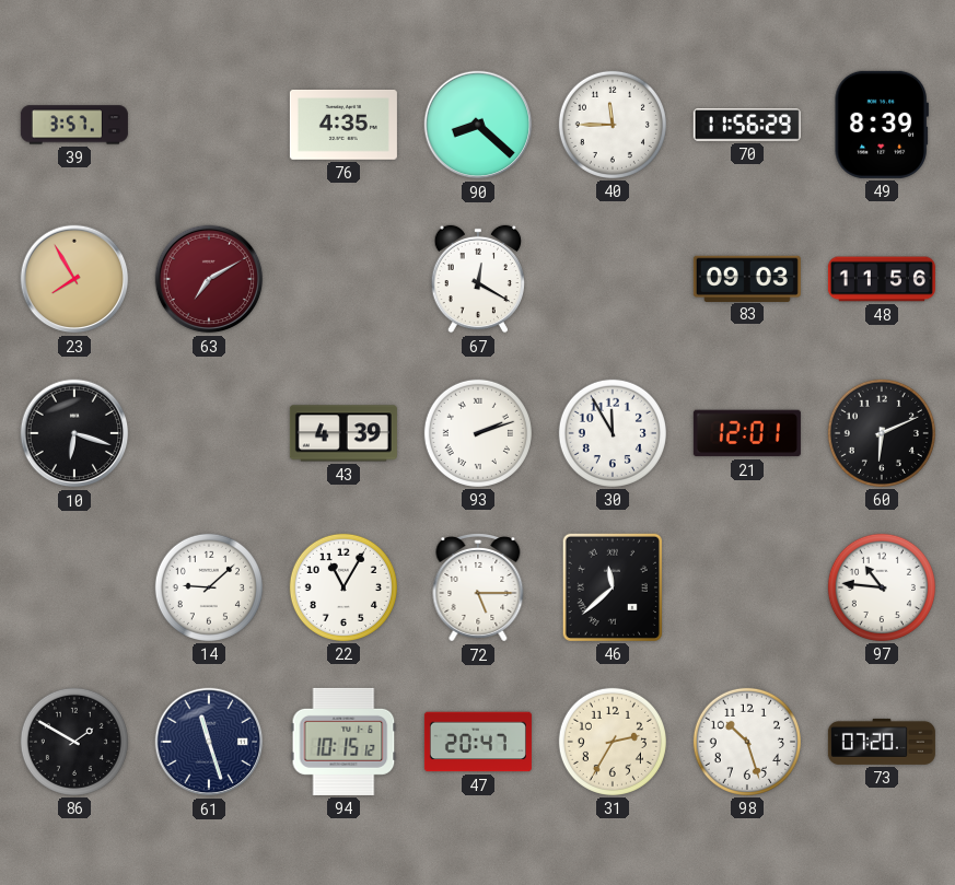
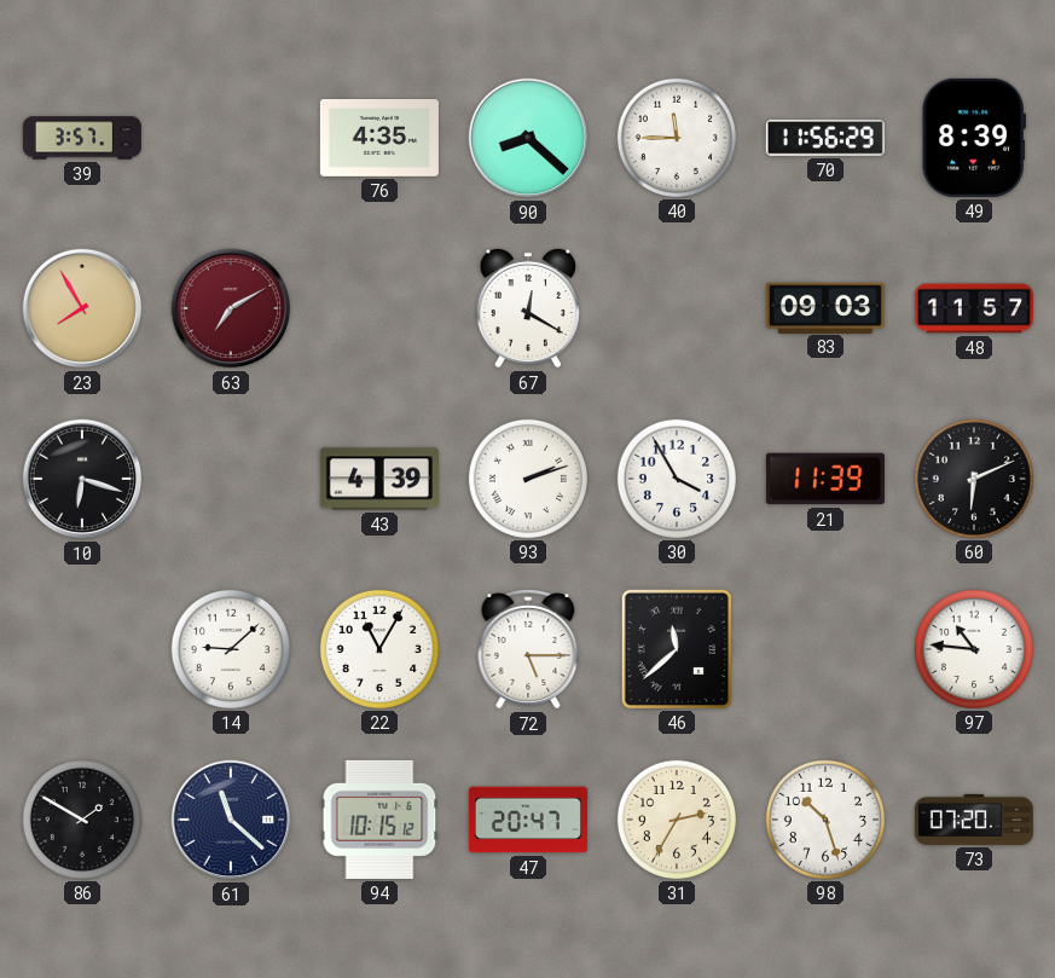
48: 11:56 -> 11:57
30: 11:55 -> 3:55
21: 12:01 -> 11:39
61: 11:27 -> 11:22
